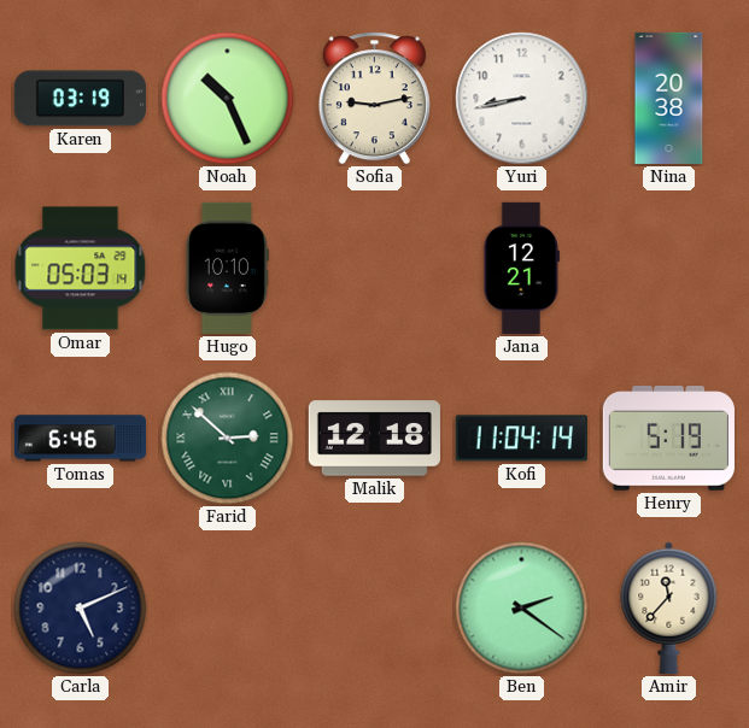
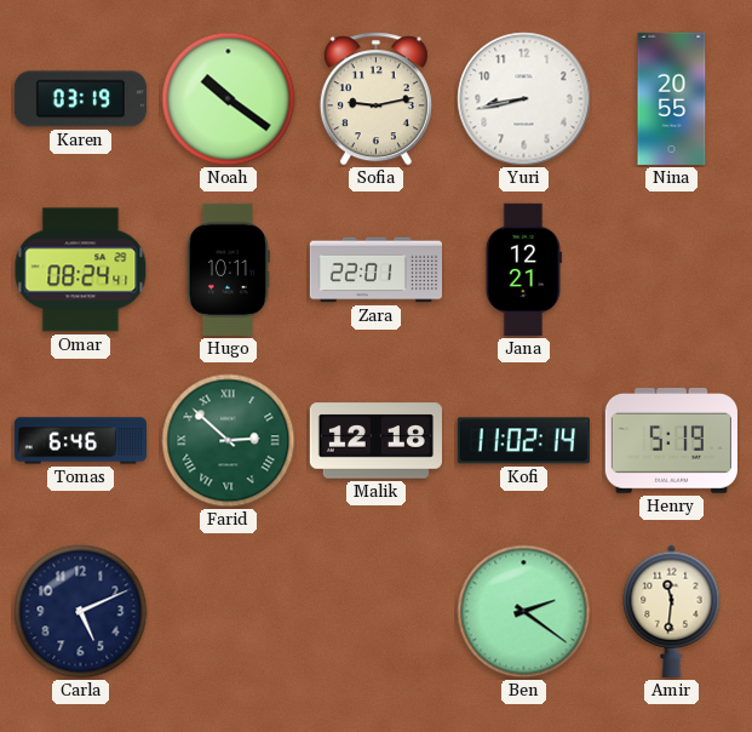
Noah: 10:26 -> 10:21
Nina: 20:38 -> 20:55
Omar: 05:03 -> 08:24
Hugo: 10:10 -> 10:11
Zara: none -> 22:01
Kofi: 11:04 -> 11:02
Amir: 11:37 -> 11:31
